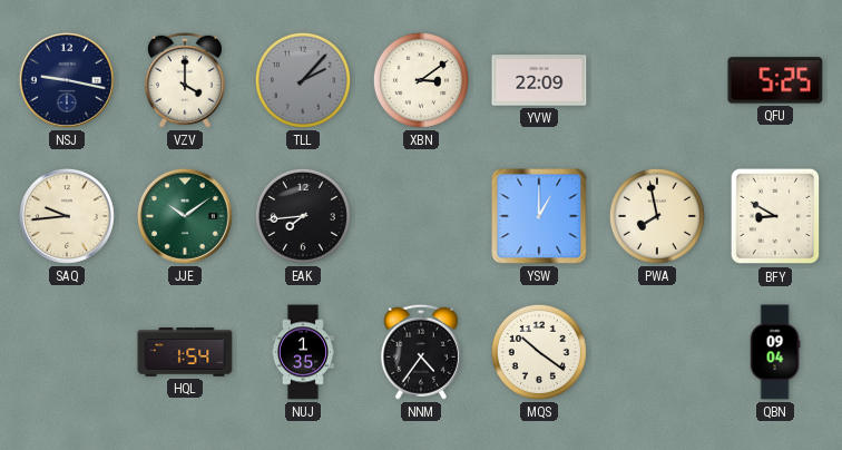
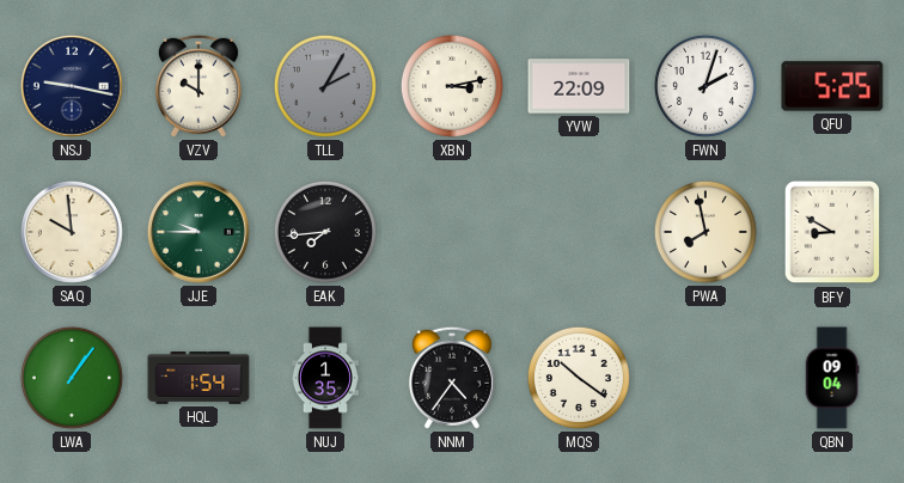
VZV: 4:00 -> 10:00
TLL: 2:07 -> 2:05
XBN: 3:09 -> 3:13
FWN: none -> 2:03
SAQ: 9:44 -> 9:59
JJE: 10:09 -> 9:45
YSW: 1:00 -> none
LWA: none -> 1:06
